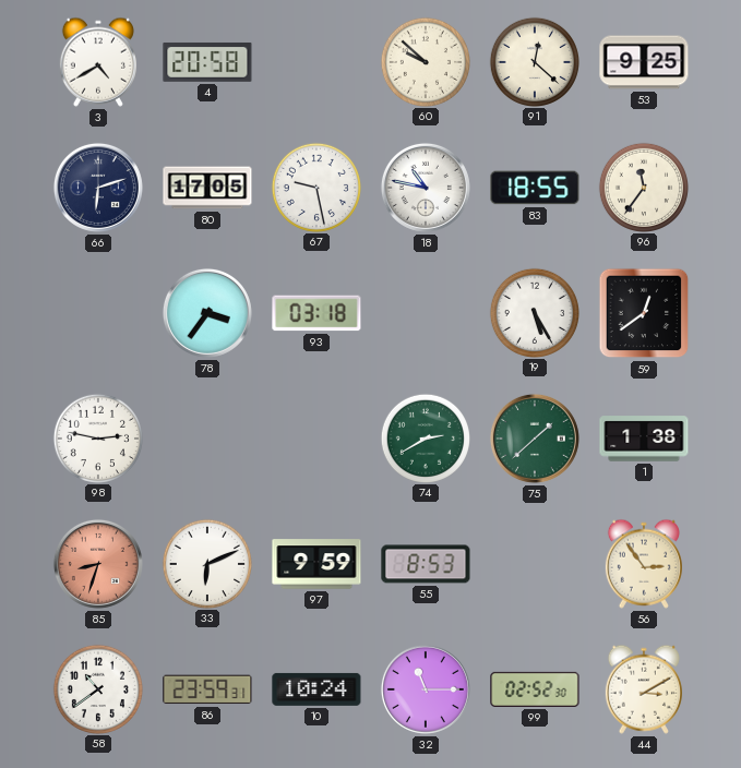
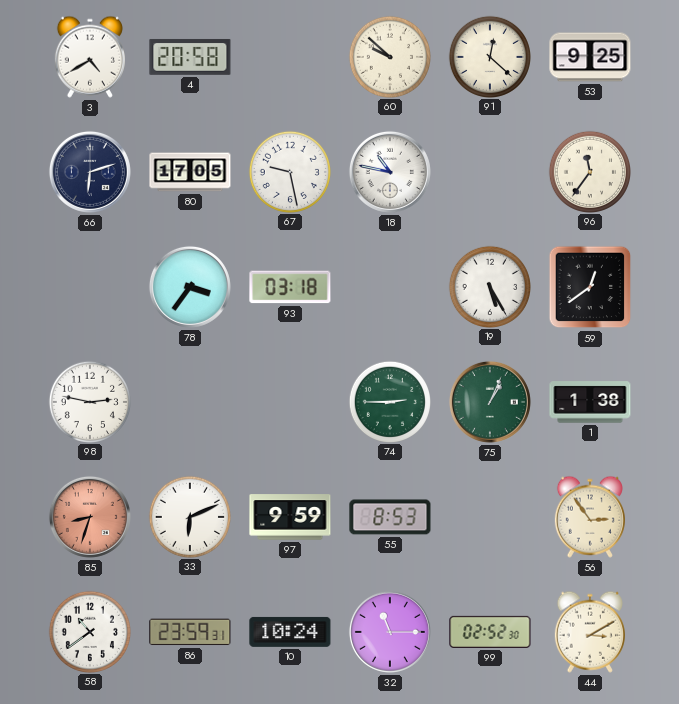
83: 18:55 -> none
74: 2:40 -> 2:45
75: 1:38 -> 1:04
